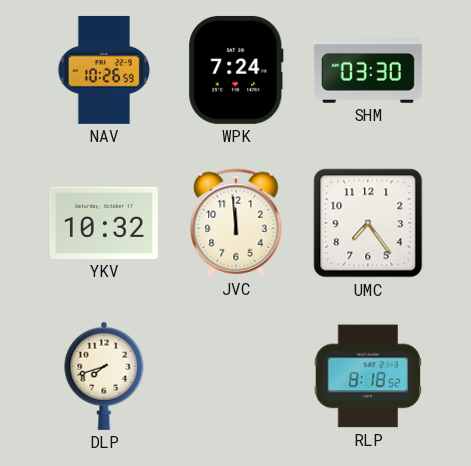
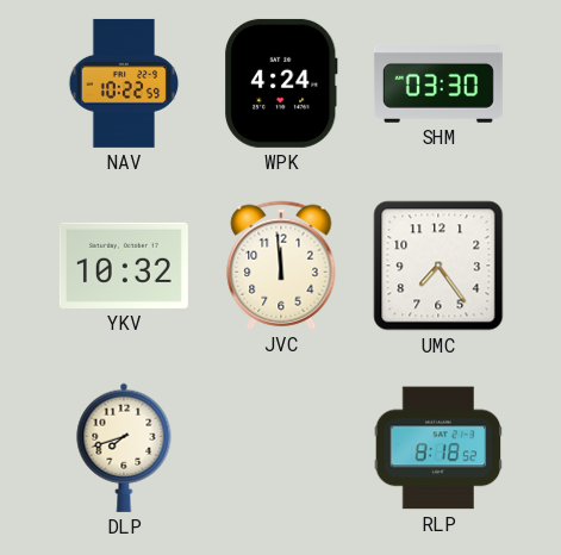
NAV: 10:26 -> 10:22
WPK: 7:24 -> 4:24
